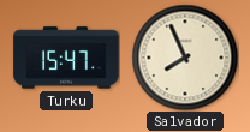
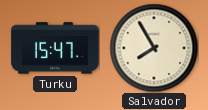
Salvador: 7:56 -> 7:55
